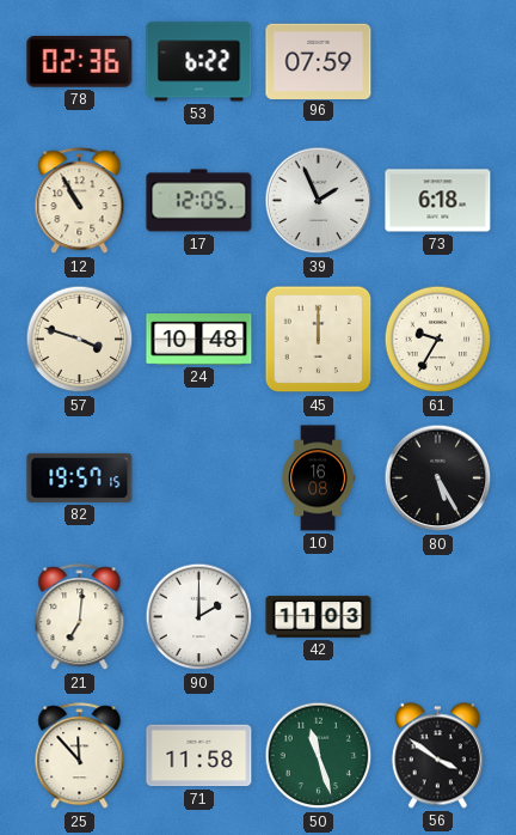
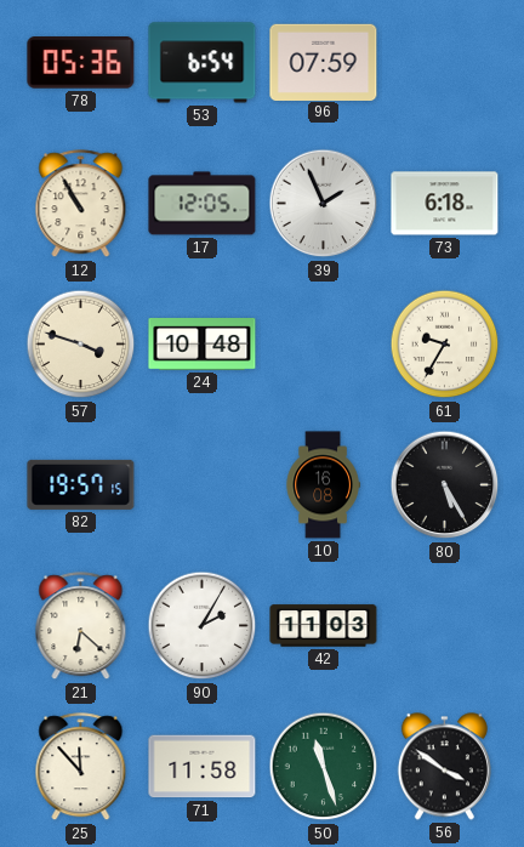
78: 02:36 -> 05:36
53: 6:22 -> 6:54
45: 12:00 -> none
21: 7:01 -> 6:22
90: 2:00 -> 2:05
